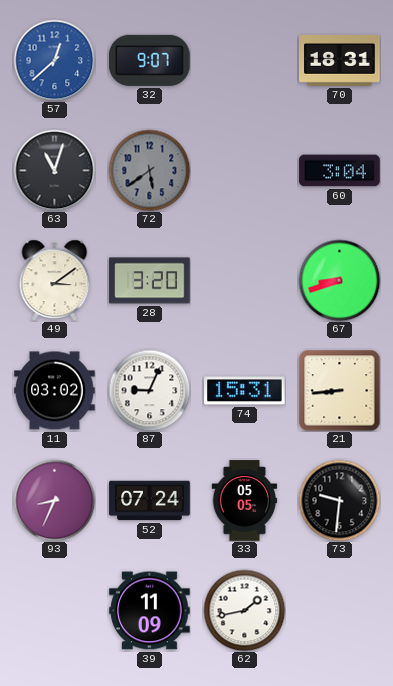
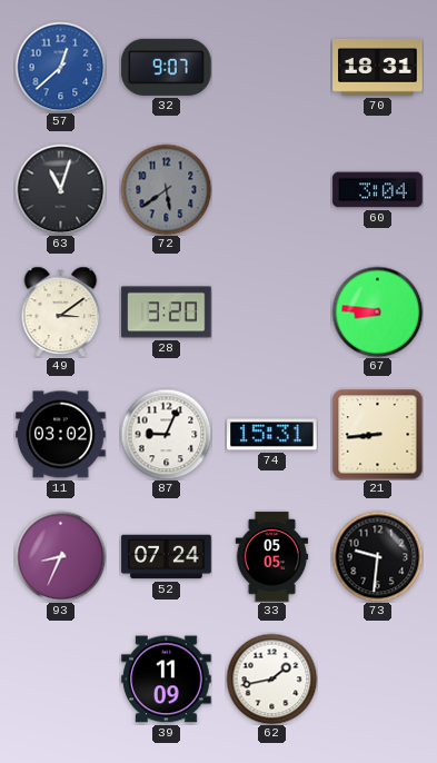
67: 8:42 -> 8:46
